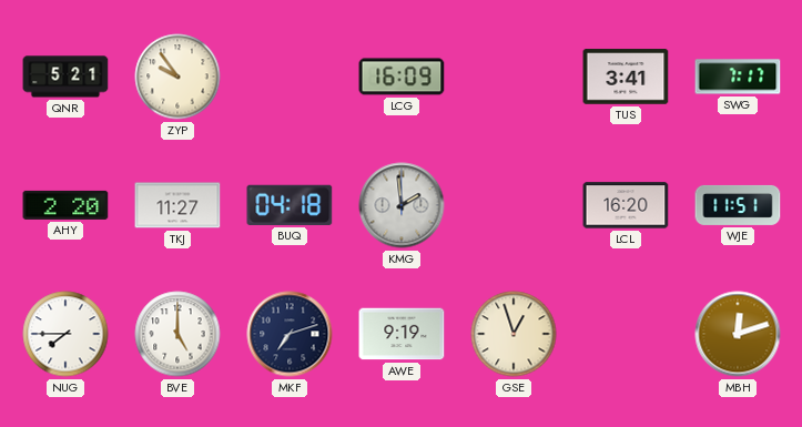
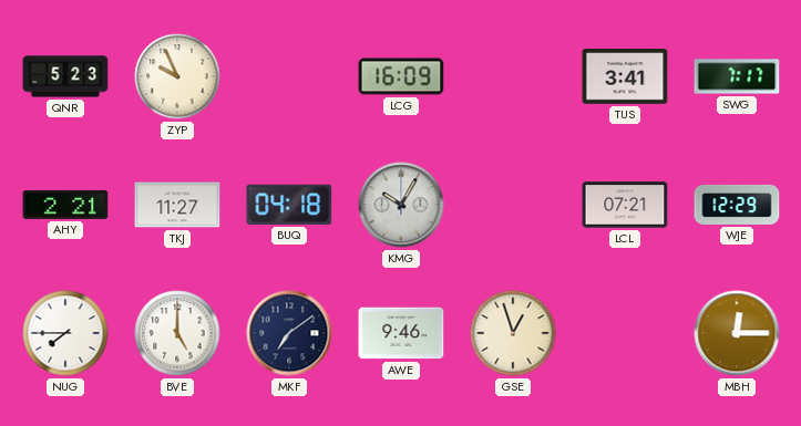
QNR: 5:21 -> 5:23
ZYP: 9:54 -> 9:56
AHY: 2:20 -> 2:21
KMG: 1:59 -> 10:05
LCL: 16:20 -> 07:21
WJE: 11:51 -> 12:29
MKF: 7:12 -> 7:09
AWE: 9:19 -> 9:46
MBH: 12:12 -> 12:15
